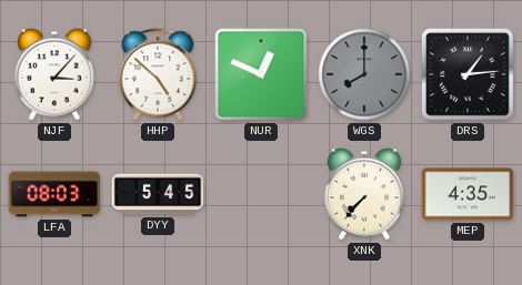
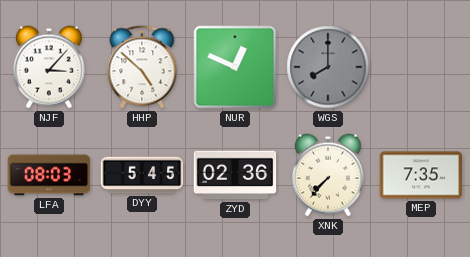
DRS: 1:14 -> none
ZYD: none -> 02:36
MEP: 4:35 -> 7:35
